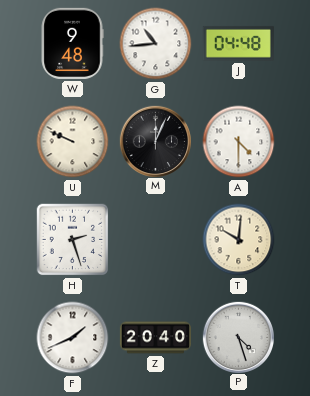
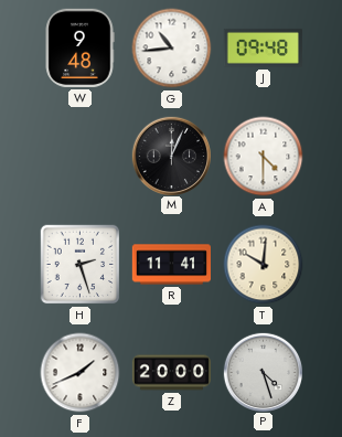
J: 04:48 -> 09:48
U: 9:49 -> none
R: none -> 11:41
Z: 20:40 -> 20:00
